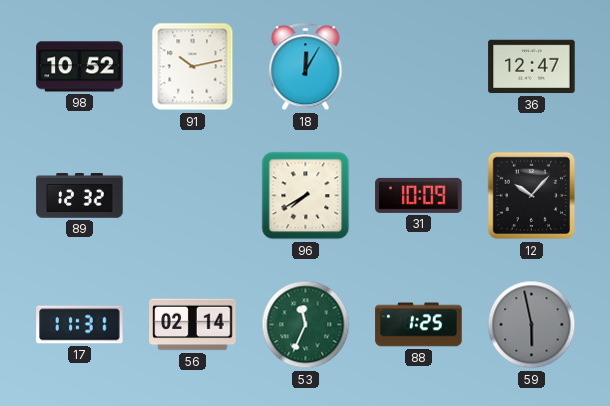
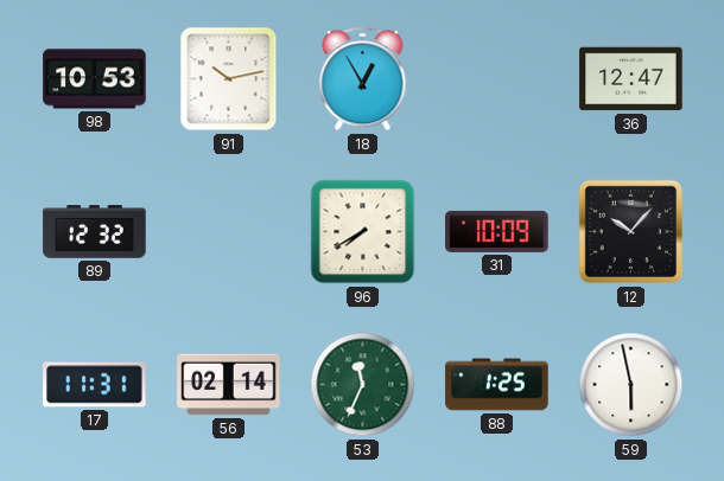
98: 10:52 -> 10:53
18: 12:05 -> 12:55
59 dial: grey -> white
